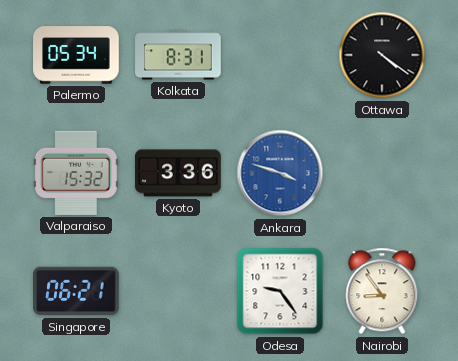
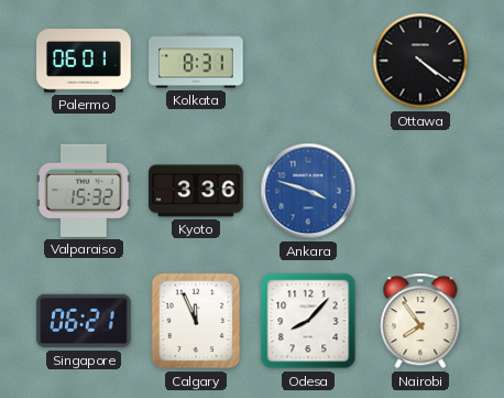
Palermo: 05:34 -> 06:01
Calgary: none -> 11:56
Odesa: 9:24 -> 8:07
Nairobi: 8:54 -> 7:54
